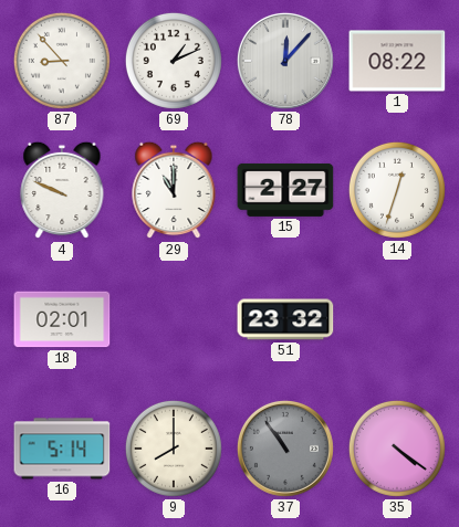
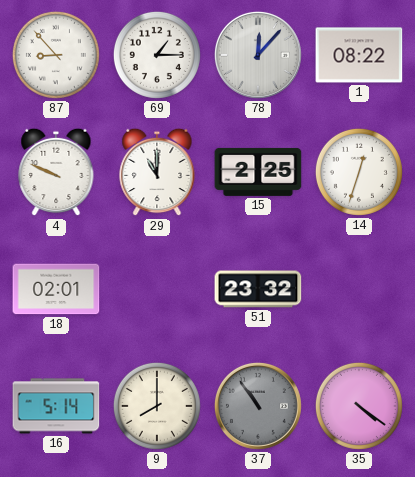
69: 1:11 -> 1:15
15: 2:27 -> 2:25
